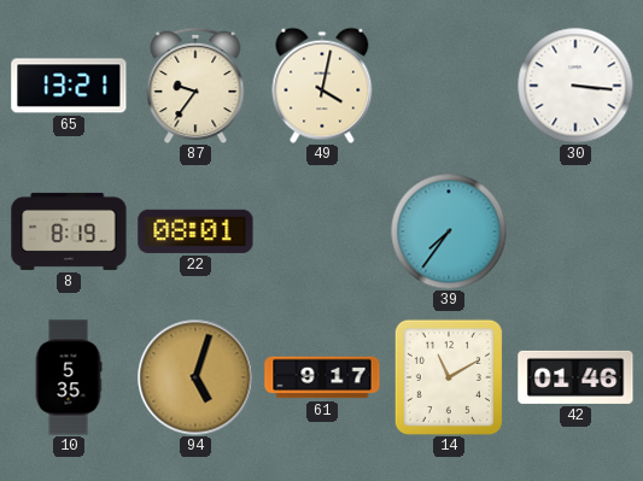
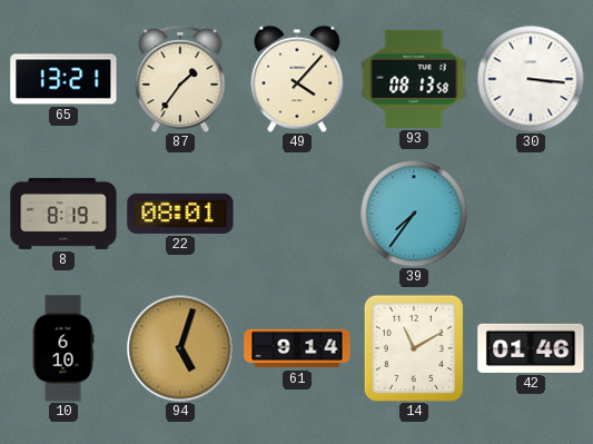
87: 9:36 -> 1:36
49: 4:02 -> 4:07
93: none -> 08:13
10: 5:35 -> 6:10
61: 9:17 -> 9:14
